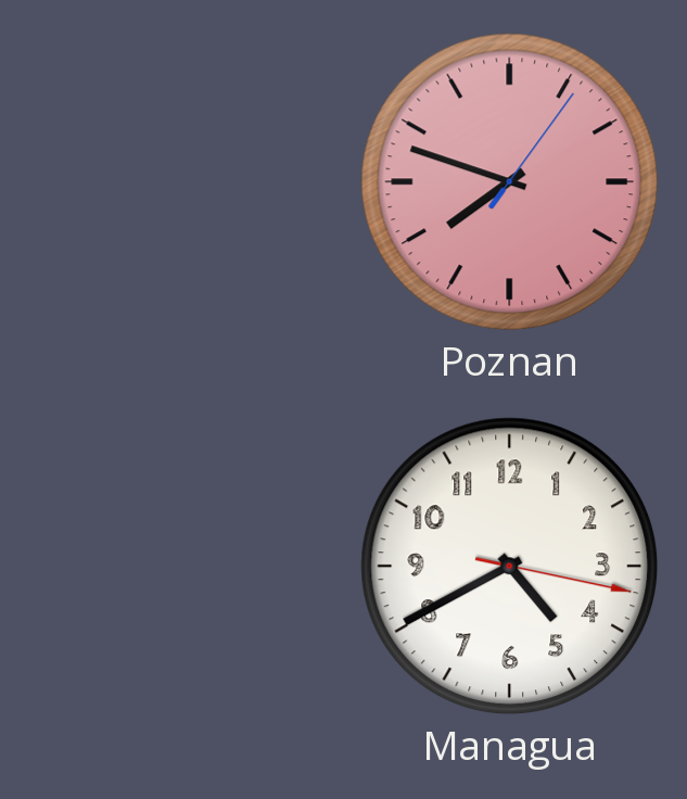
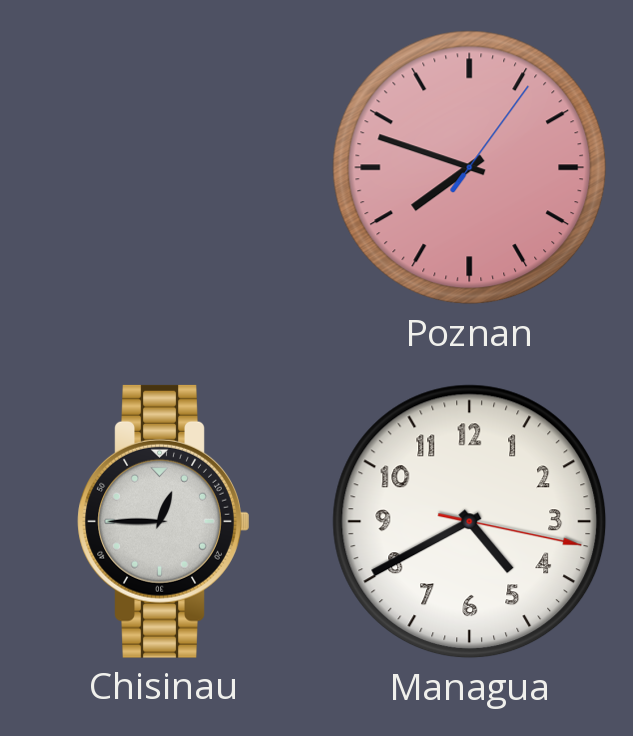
Chisinau: none -> 12:45
